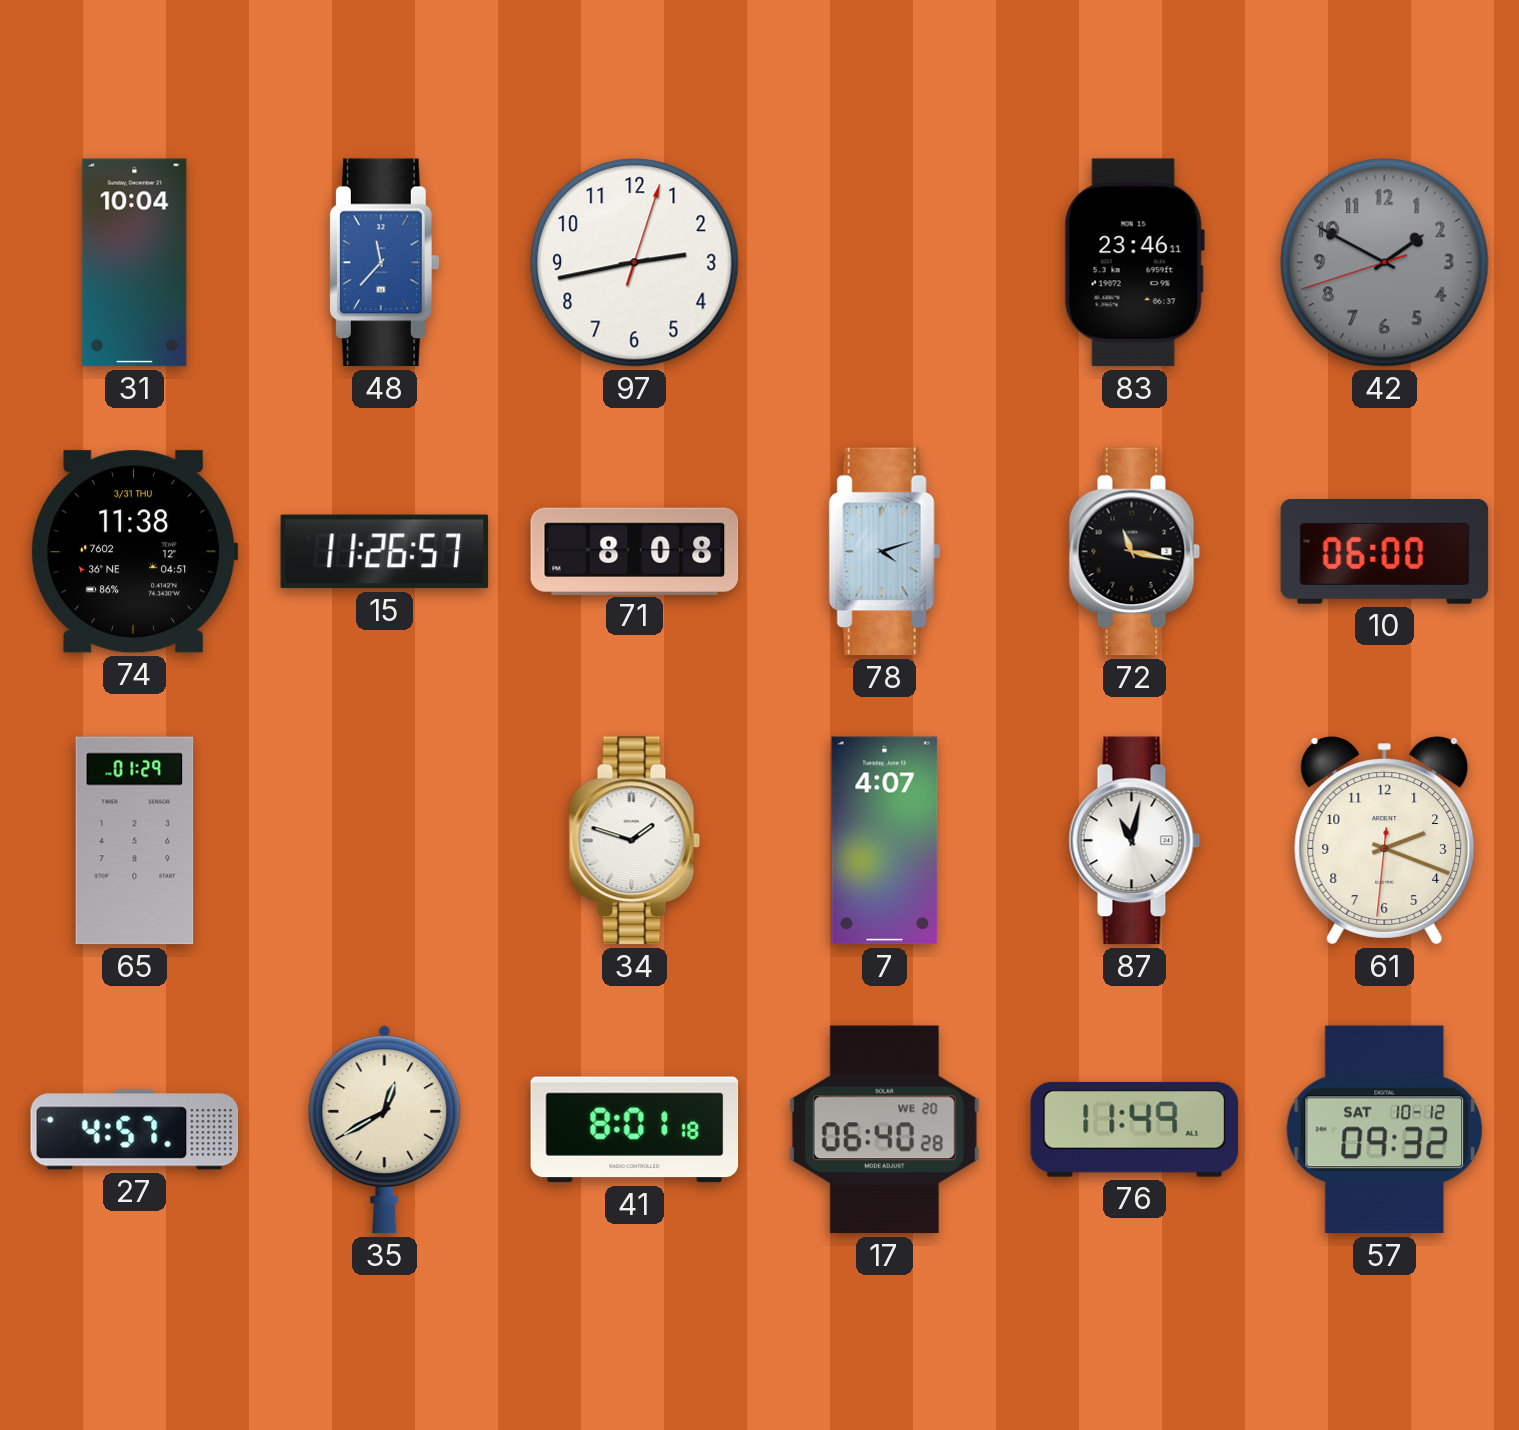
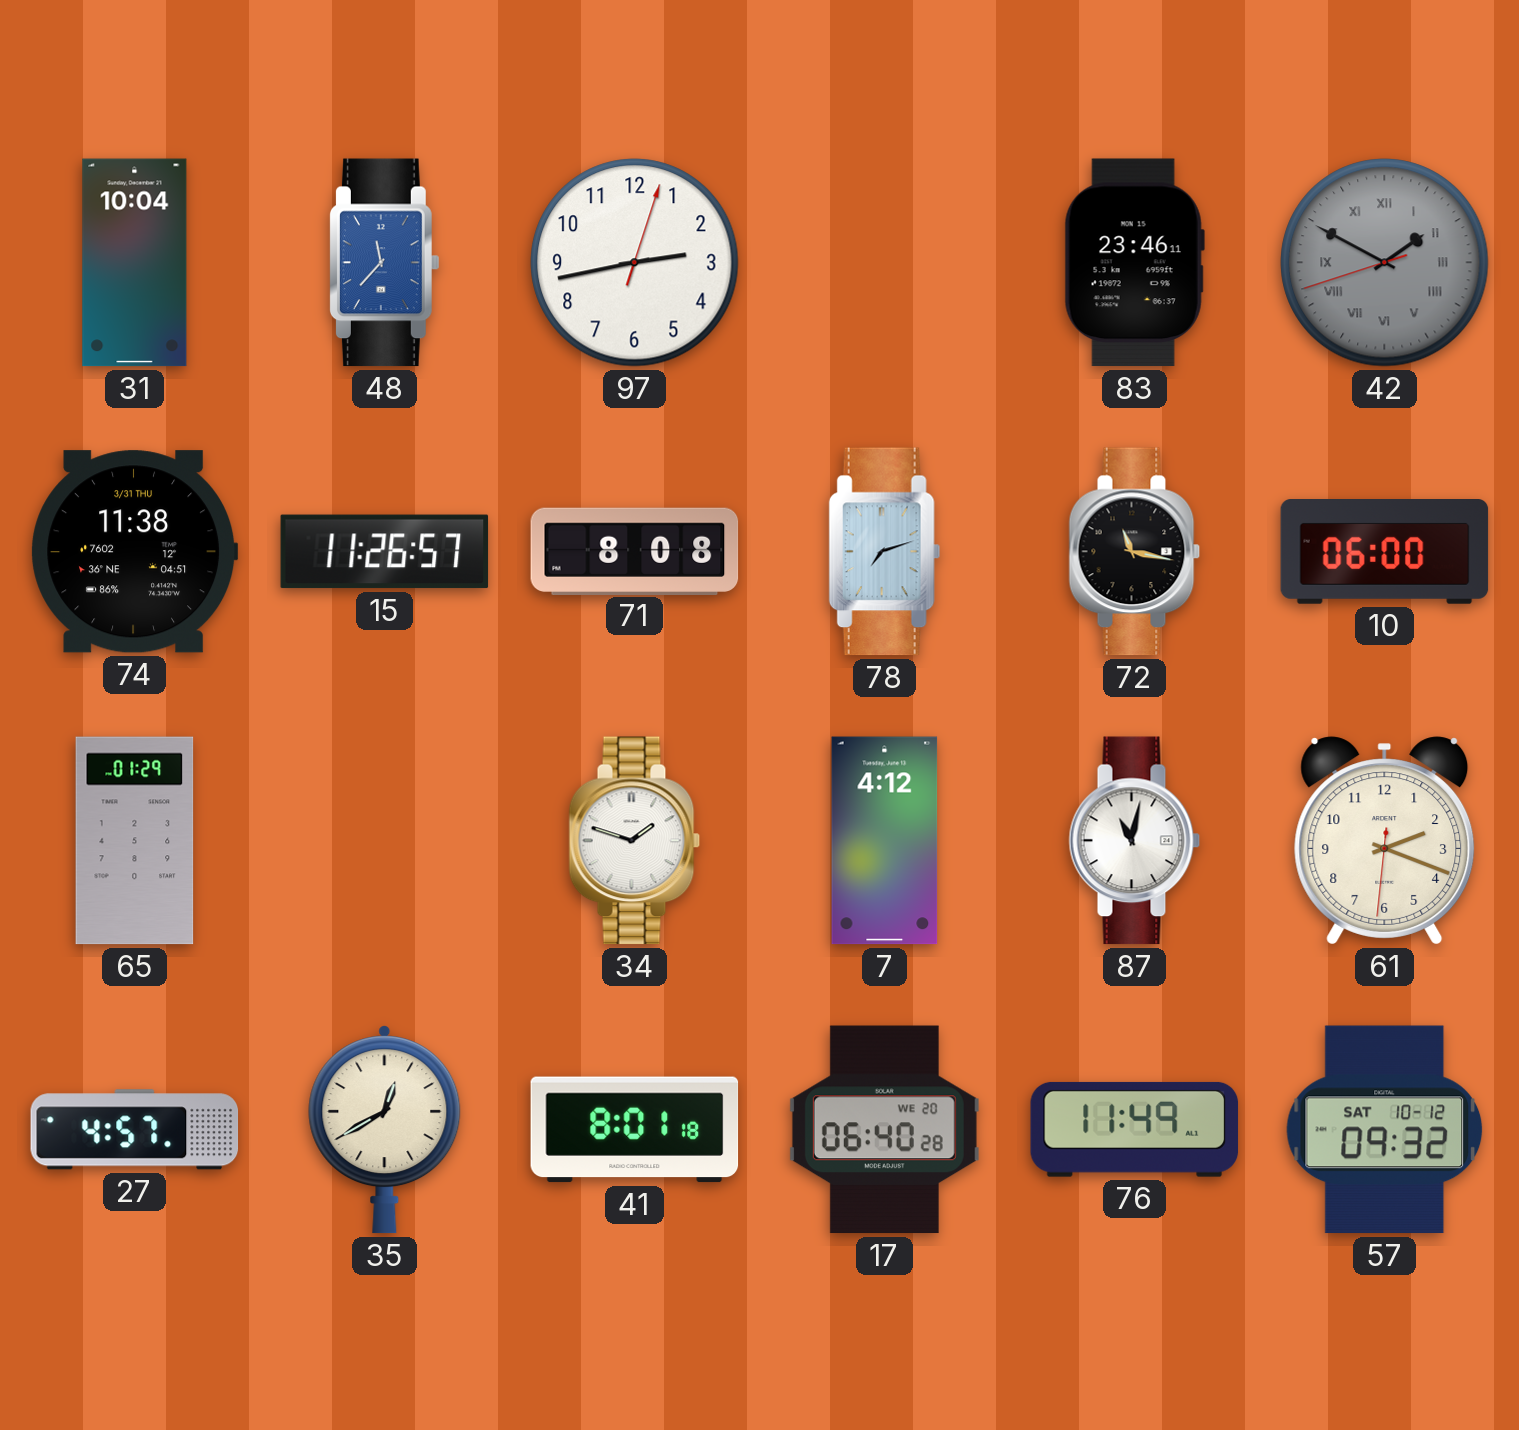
42 numerals: Arabic -> Roman
78: 4:12 -> 7:12
7: 4:07 -> 4:12
